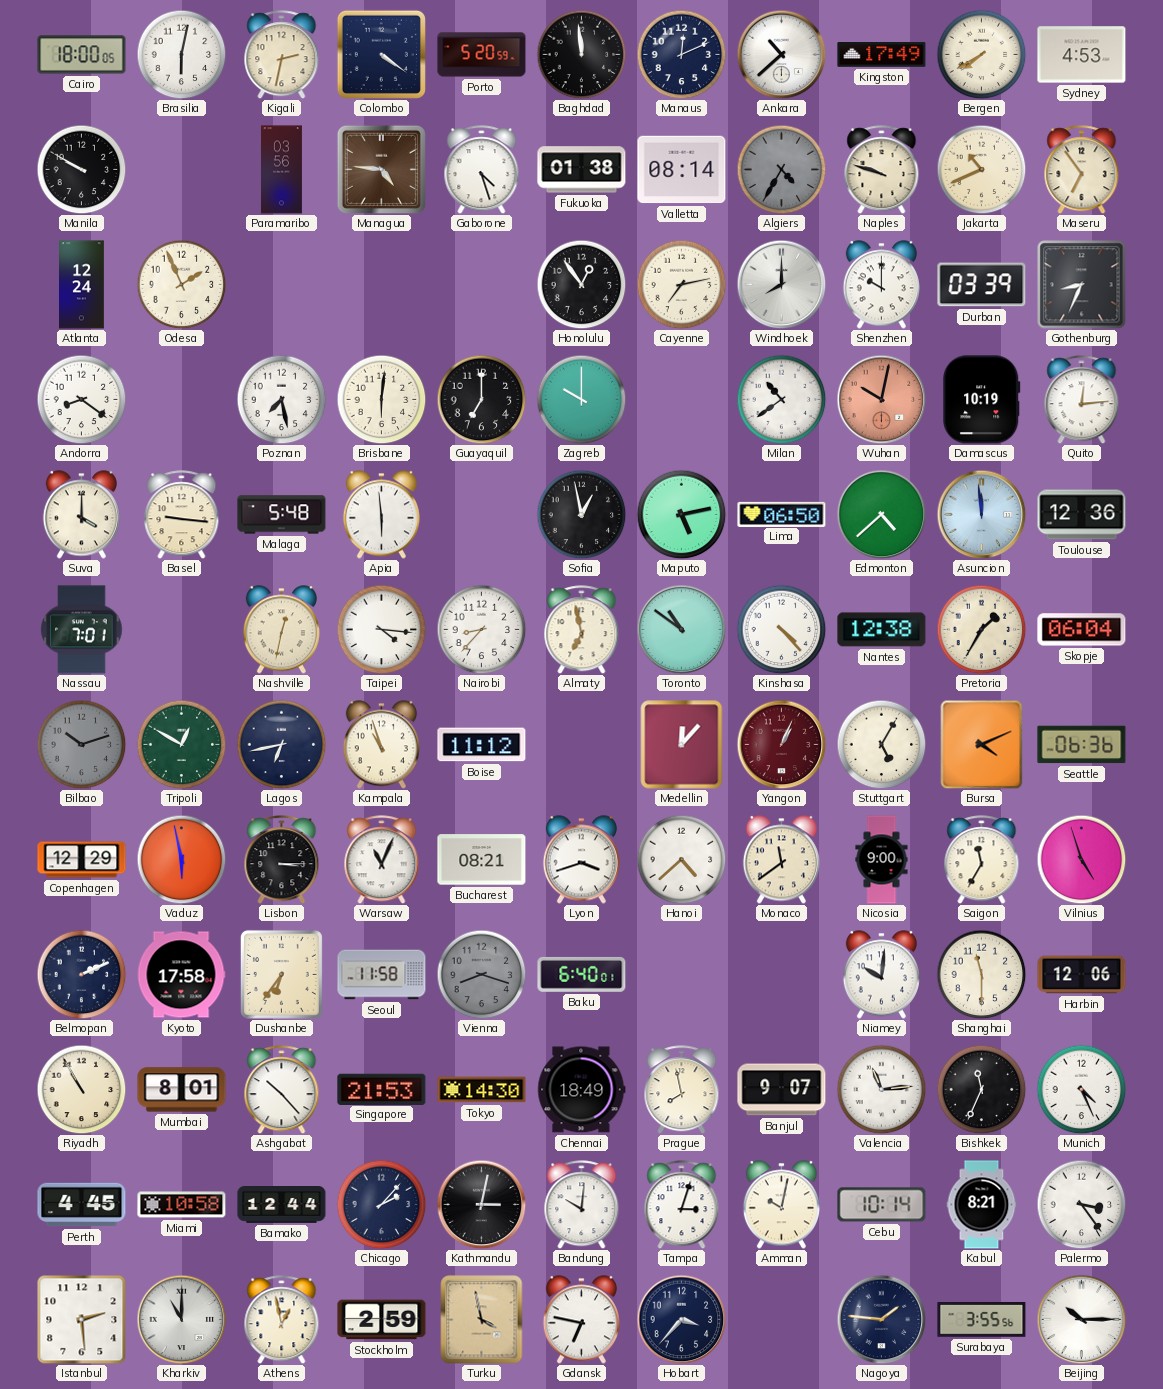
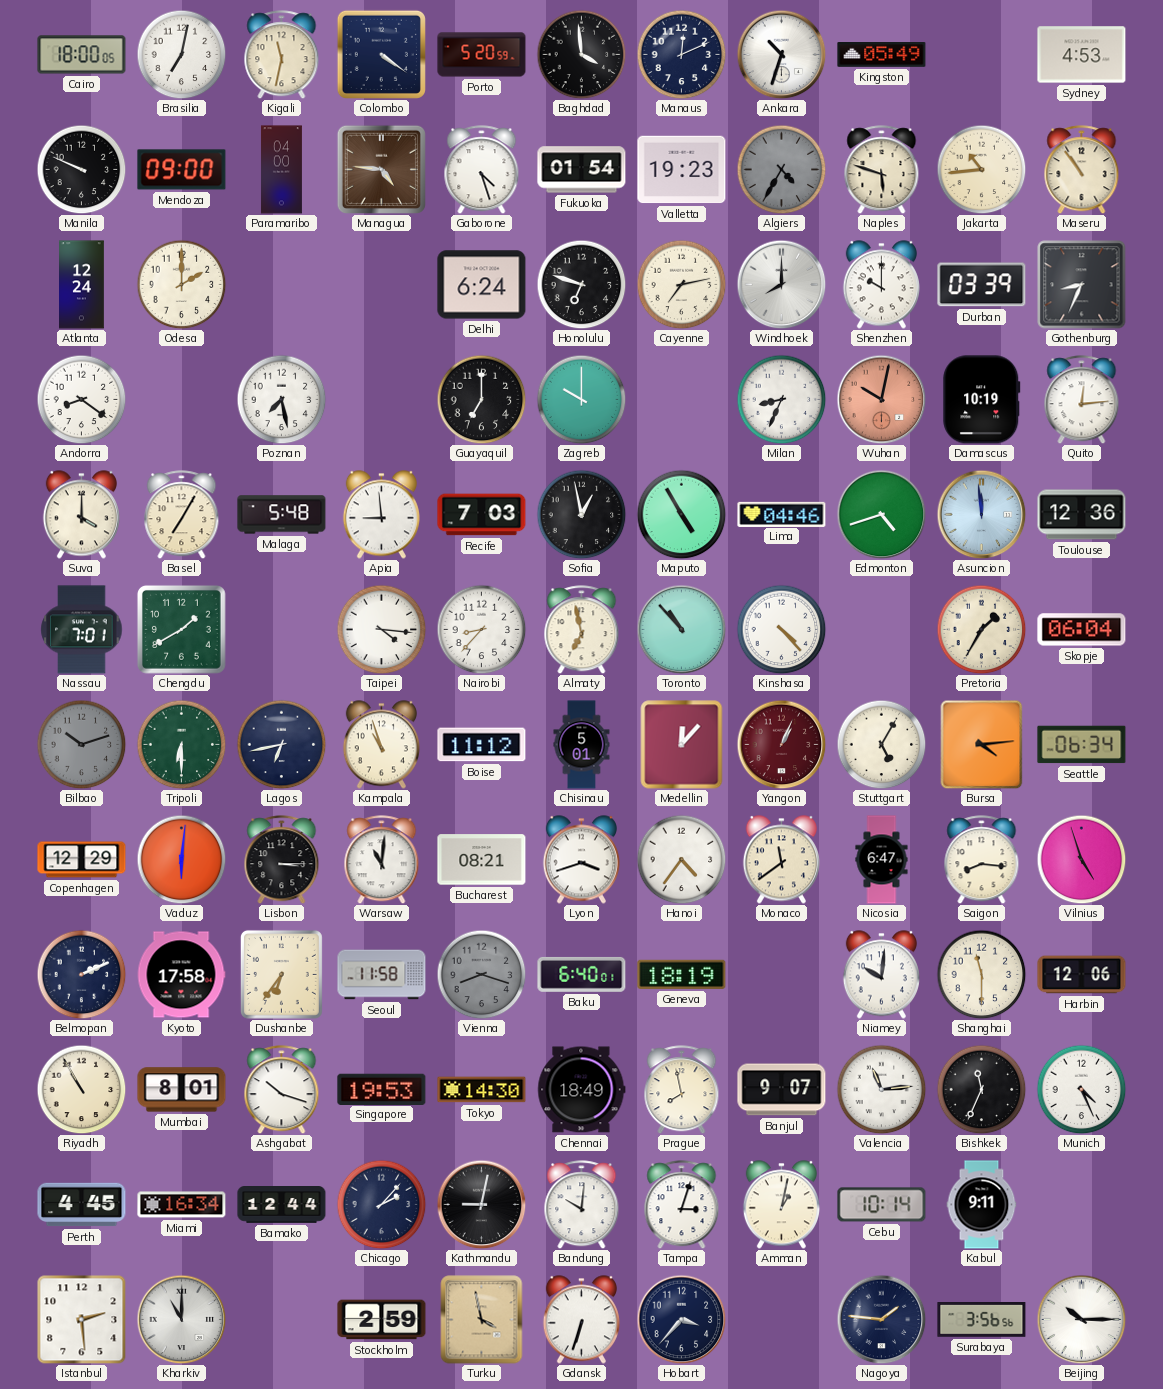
Brasilia: 6:02 -> 7:02
Kigali: 2:32 -> 11:32
Baghdad: 11:59 -> 3:59
Ankara: 10:38 -> 10:33
Kingston: 17:49 -> 05:49
Bergen: 7:40 -> none
Manila: 9:50 -> 9:49
Mendoza: none -> 09:00
Paramaribo: 03:56 -> 04:00
Fukuoka: 01:38 -> 01:54
Valletta: 08:14 -> 19:23
Naples: 9:48 -> 5:48
Jakarta: 10:41 -> 10:44
Maseru: 6:54 -> 10:54
Odesa: 1:56 -> 2:00
Delhi: none -> 6:24
Honolulu: 12:54 -> 6:48
Brisbane: 6:01 -> none
Milan: 10:39 -> 8:34
Basel: 9:16 -> 7:05
Apia: 5:59 -> 8:59
Recife: none -> 7:03
Maputo: 5:13 -> 4:55
Lima: 06:50 -> 04:46
Edmonton: 4:38 -> 4:42
Chengdu: none -> 1:40
Nashville: 12:32 -> none
Toronto: 10:51 -> 10:53
Nantes: 12:38 -> none
Tripoli: 12:50 -> 6:30
Chisinau: none -> 5:01
Bursa: 4:11 -> 4:14
Seattle: 06:36 -> 06:34
Vaduz: 5:58 -> 6:01
Warsaw: 11:04 -> 11:01
Hanoi: 4:38 -> 4:36
Nicosia: 9:00 -> 6:47
Saigon: 11:35 -> 8:16
Geneva: none -> 18:19
Ashgabat: 10:23 -> 10:18
Singapore: 21:53 -> 19:53
Miami: 10:58 -> 16:34
Kathmandu: 3:02 -> 9:02
Amman: 10:02 -> 1:02
Kabul: 8:21 -> 9:11
Palermo: 3:24 -> none
Athens: 12:58 -> none
Gdansk: 6:47 -> 6:33
Surabaya: 3:55 -> 3:56
